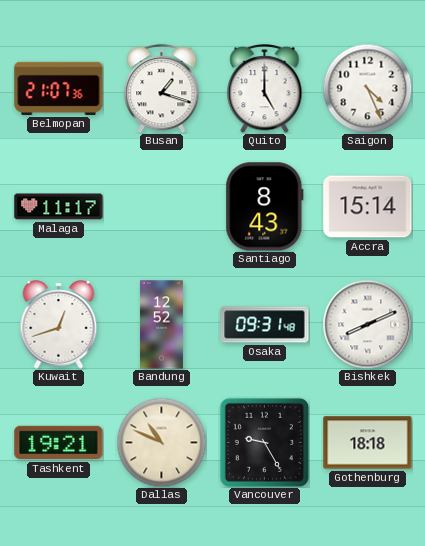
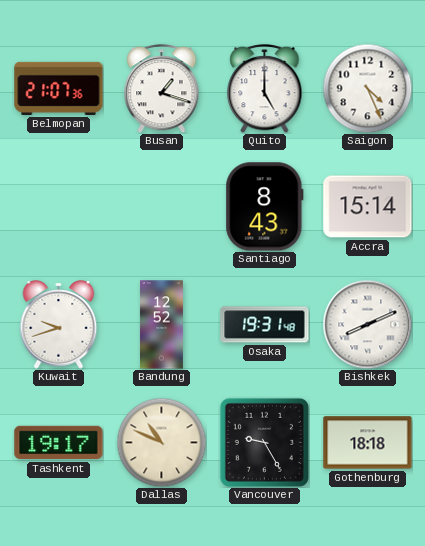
Malaga: 11:17 -> none
Kuwait: 12:42 -> 9:42
Osaka: 09:31 -> 19:31
Tashkent: 19:21 -> 19:17
